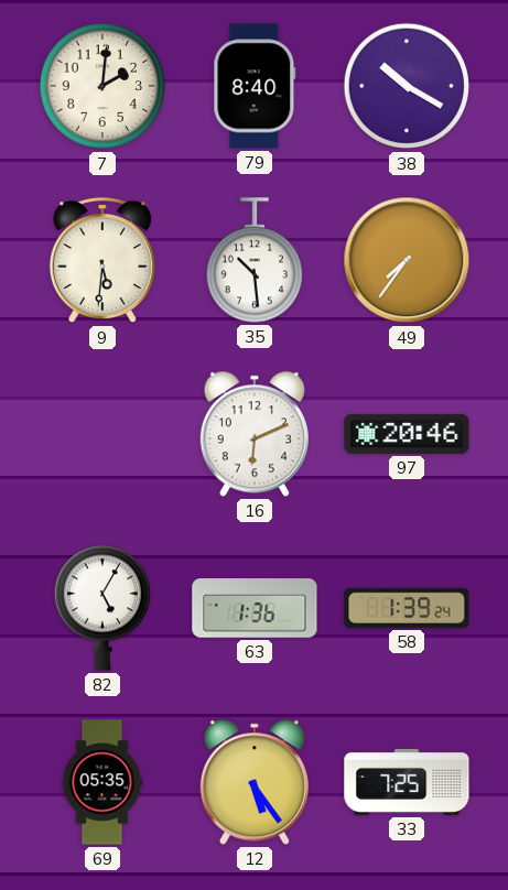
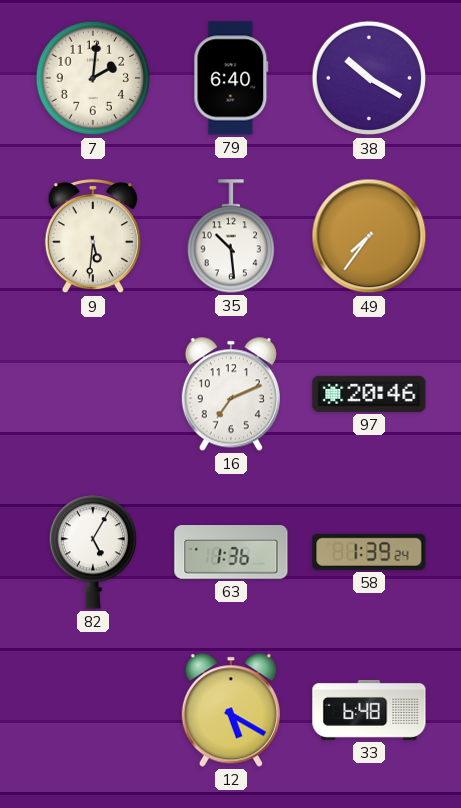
79: 8:40 -> 6:40
16: 6:11 -> 7:11
69: 05:35 -> none
12: 5:24 -> 5:20
33: 7:25 -> 6:48
